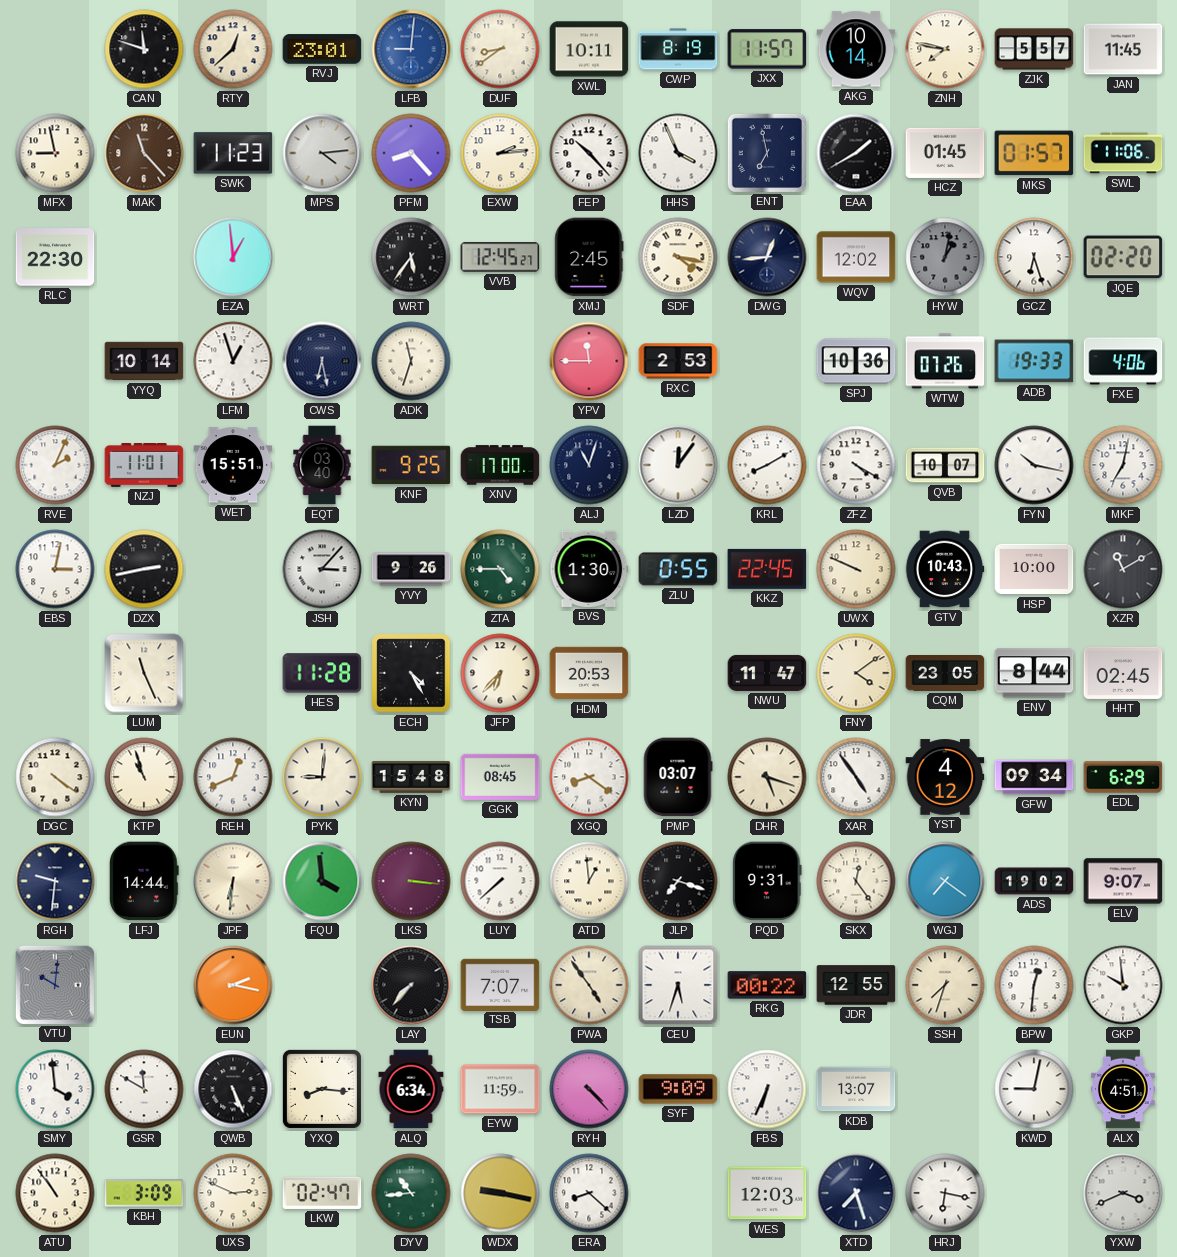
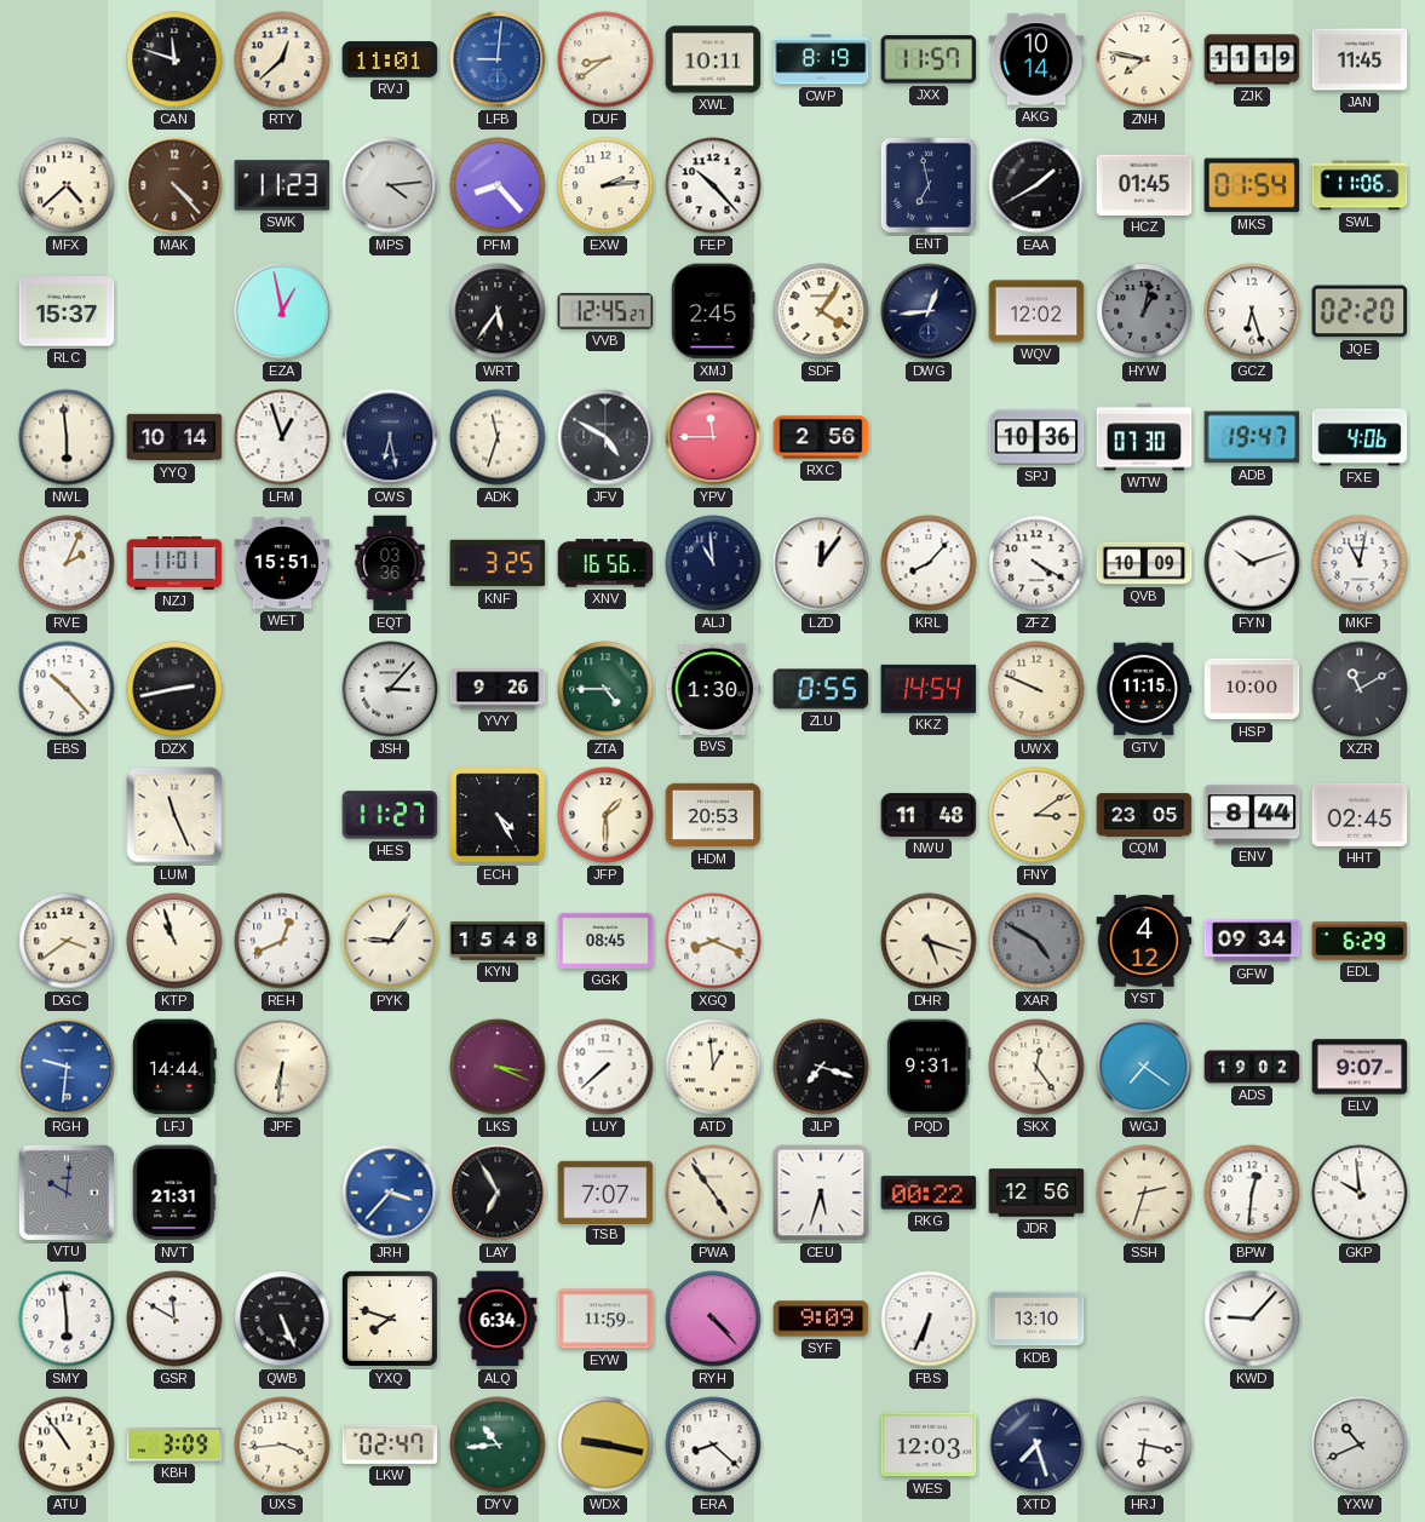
RVJ: 23:01 -> 11:01
ZJK: 5:57 -> 11:19
MFX: 8:58 -> 4:38
MAK: 11:23 -> 4:23
HHS: 3:56 -> none
MKS: 01:57 -> 01:54
RLC: 22:30 -> 15:37
EZA: 12:59 -> 12:58
SDF: 4:17 -> 4:06
NWL: none -> 5:59
JFV: none -> 4:50
RXC: 2:53 -> 2:56
WTW: 07:26 -> 07:30
ADB: 19:33 -> 19:47
EQT: 03:40 -> 03:36
KNF: 9:25 -> 3:25
XNV: 17:00 -> 16:56
ALJ: 11:03 -> 10:59
KRL: 8:10 -> 8:07
QVB: 10:07 -> 10:09
FYN: 10:17 -> 10:12
MKF: 7:02 -> 11:02
EBS: 3:02 -> 10:23
KKZ: 22:45 -> 14:54
GTV: 10:43 -> 11:15
HES: 11:28 -> 11:27
JFP: 6:37 -> 1:30
NWU: 11:47 -> 11:48
FNY: 4:09 -> 3:09
DGC: 4:21 -> 3:39
PYK: 9:01 -> 9:06
XGQ: 8:21 -> 8:19
PMP: 03:07 -> none
XAR: 4:54 -> 4:50
XAR dial: white -> grey
RGH dial: navy -> blue
FQU: 3:59 -> none
LKS: 3:16 -> 3:19
NVT: none -> 21:31
EUN: 2:17 -> none
JRH: none -> 3:37
LAY: 7:37 -> 6:55
JDR: 12:55 -> 12:56
SSH: 7:33 -> 2:33
SMY: 3:59 -> 5:59
YXQ: 8:16 -> 7:48
KDB: 13:07 -> 13:10
KWD: 9:02 -> 9:07
ALX: 4:51 -> none
UXS: 2:49 -> 3:44
YXW: 3:41 -> 10:41
